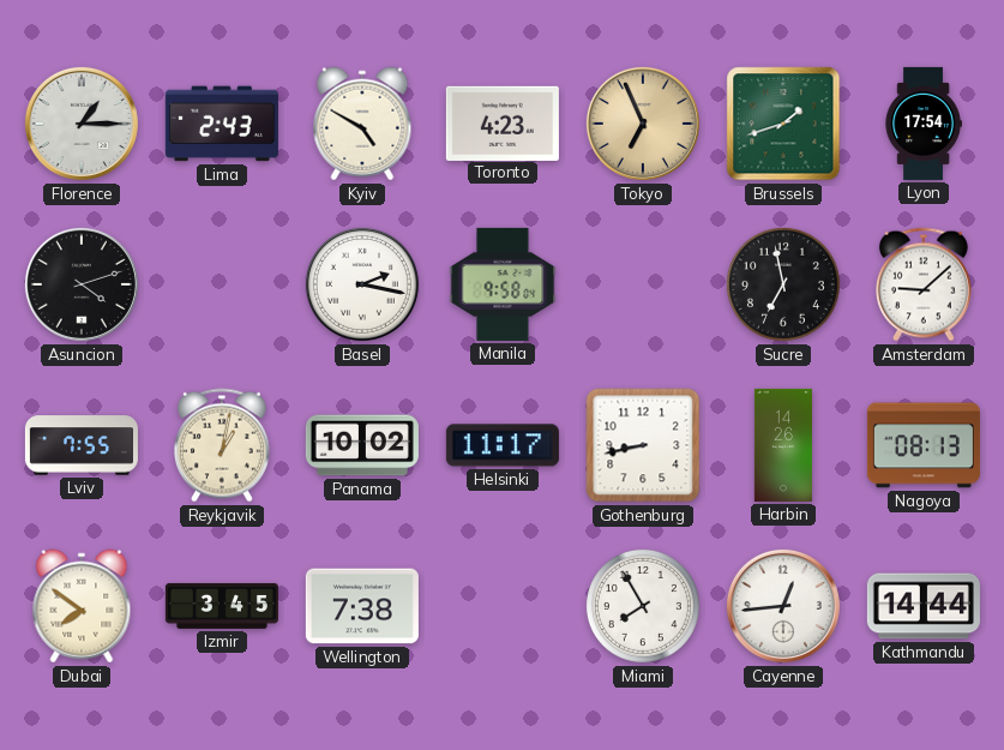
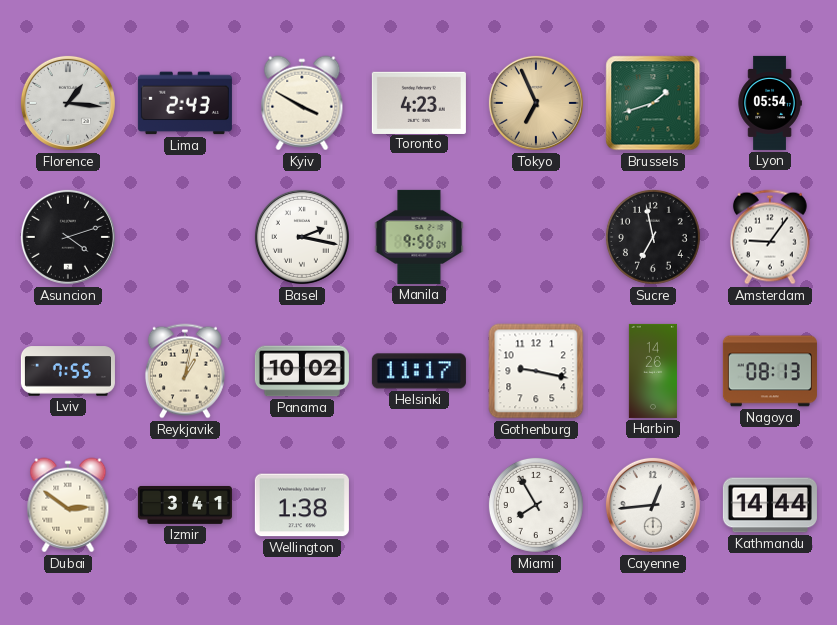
Florence: 1:15 -> 1:16
Kyiv: 4:50 -> 3:50
Lyon: 17:54 -> 05:54
Amsterdam: 9:08 -> 9:06
Gothenburg: 8:43 -> 9:17
Dubai: 7:51 -> 2:51
Izmir: 3:45 -> 3:41
Wellington: 7:38 -> 1:38
